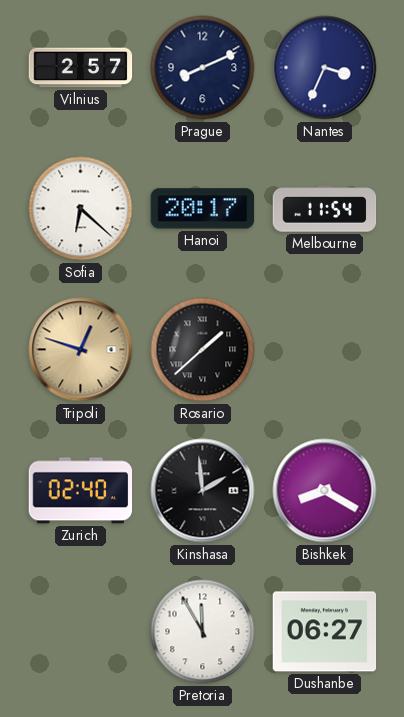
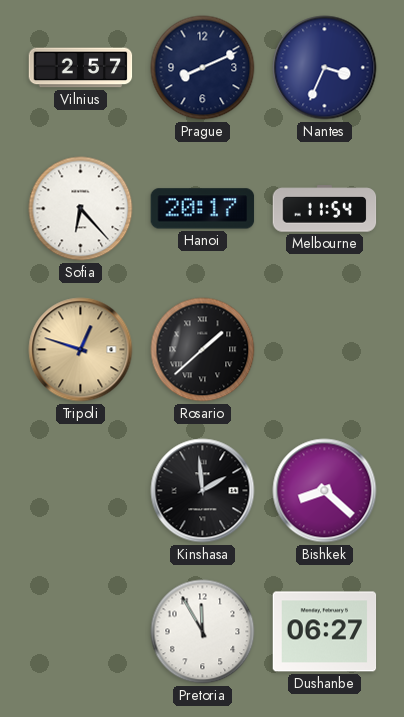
Sofia: 6:22 -> 6:23
Zurich: 02:40 -> none
Bishkek: 8:20 -> 8:22
